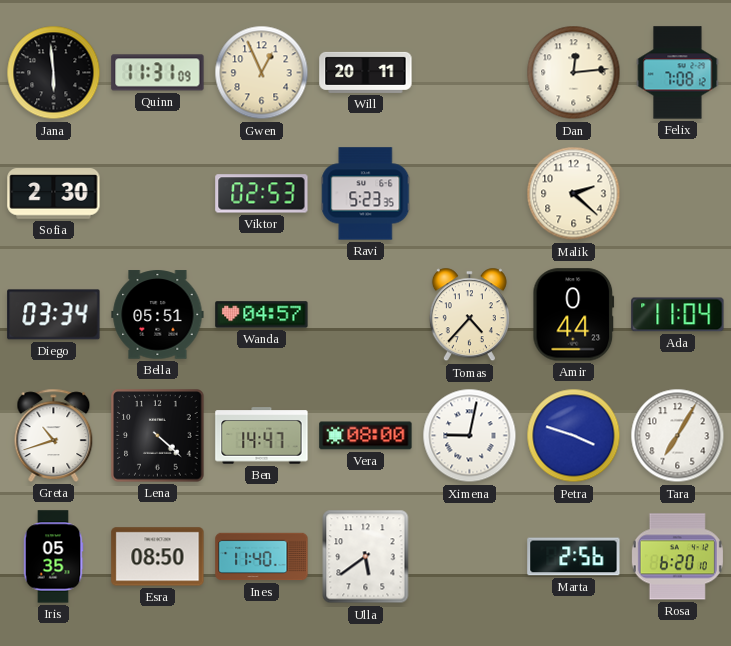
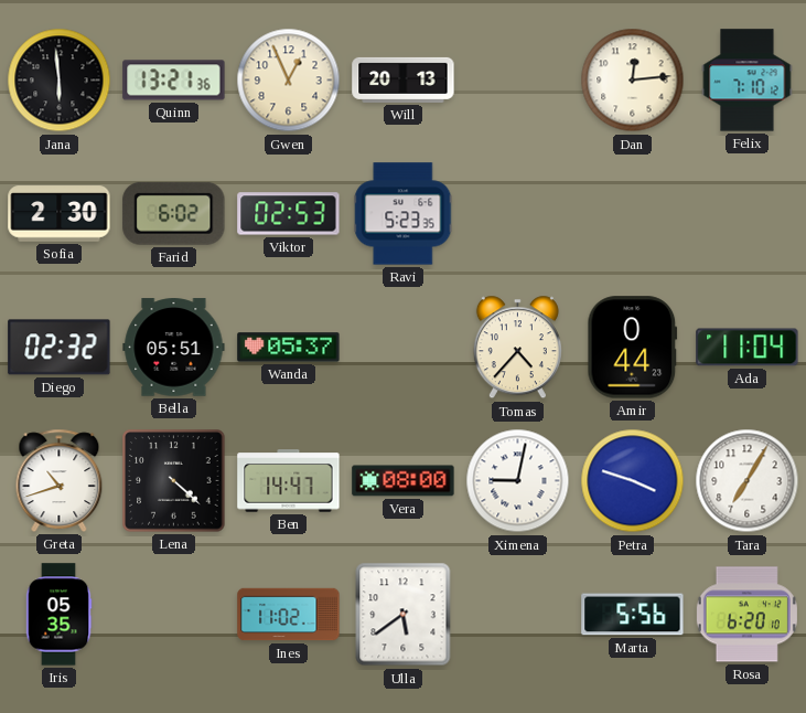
Quinn: 11:31 -> 13:21
Will: 20:11 -> 20:13
Felix: 7:08 -> 7:10
Farid: none -> 6:02
Malik: 2:22 -> none
Diego: 03:34 -> 02:32
Wanda: 04:57 -> 05:37
Esra: 08:50 -> none
Ines: 11:40 -> 11:02
Marta: 2:56 -> 5:56
